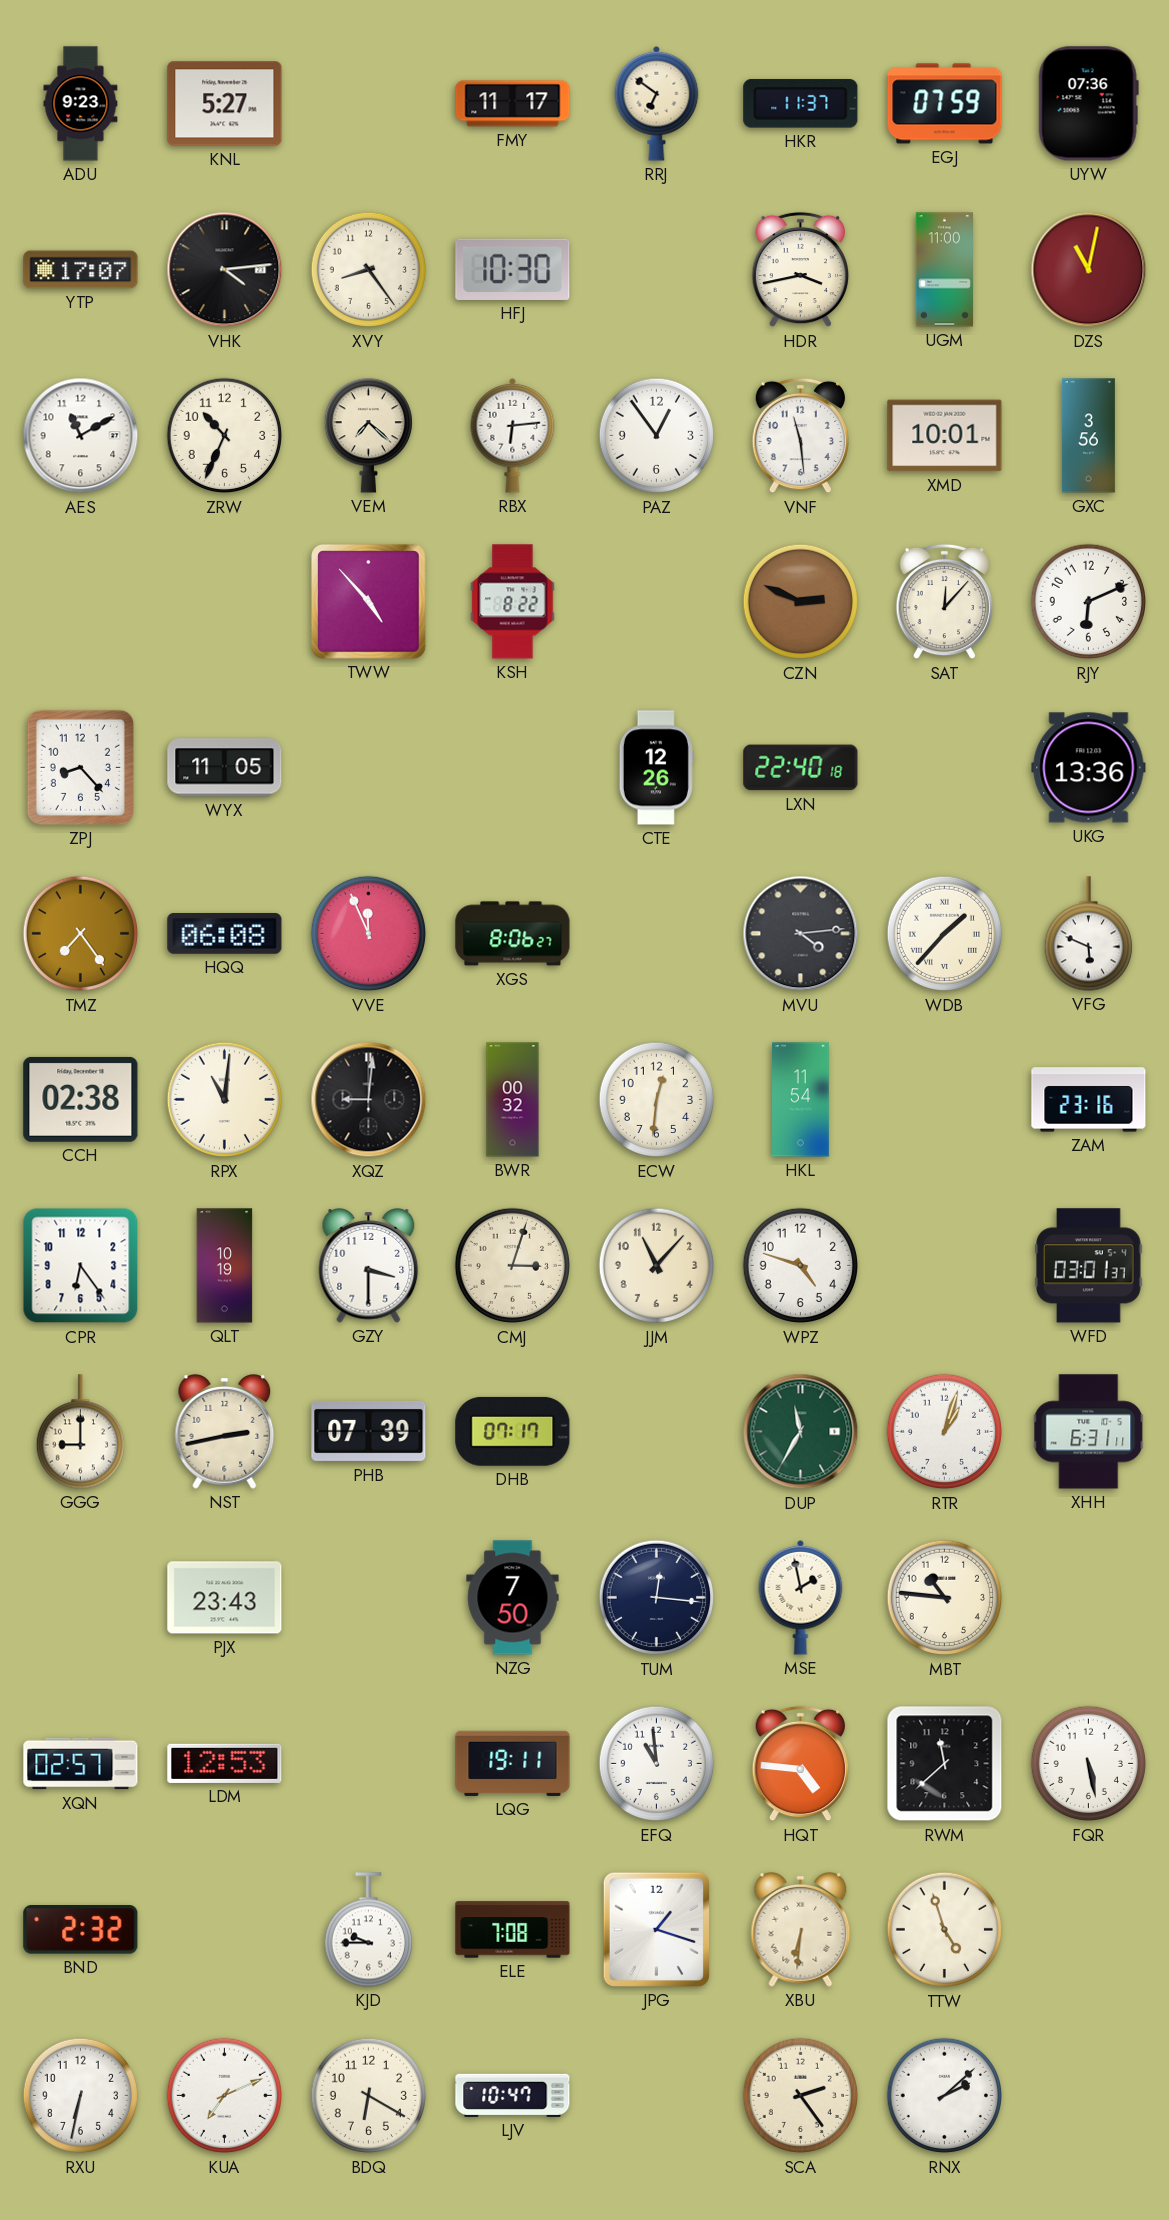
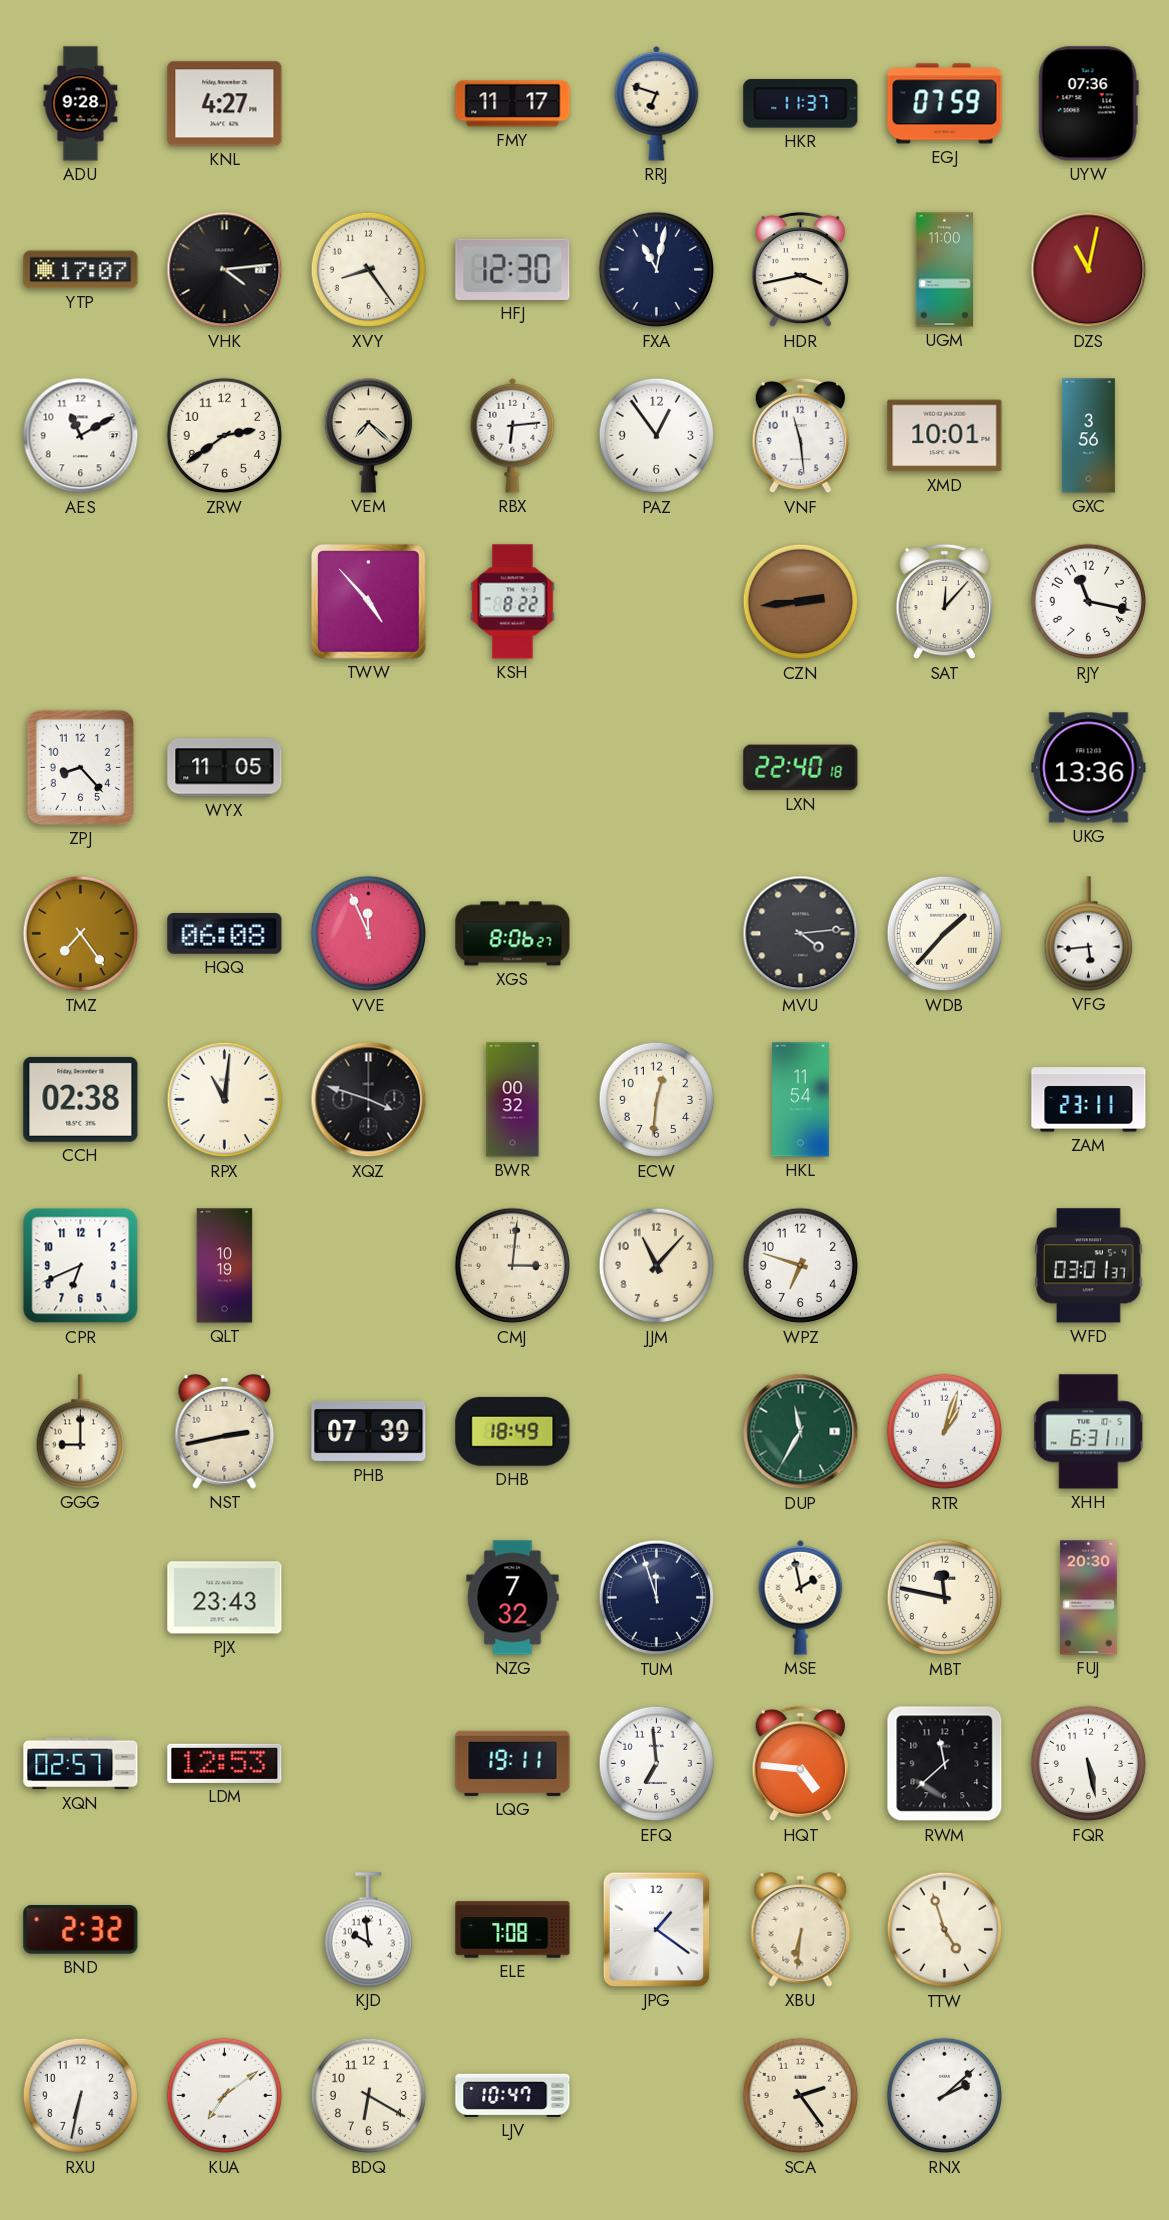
ADU: 9:23 -> 9:28
KNL: 5:27 -> 4:27
RRJ: 6:51 -> 6:48
HFJ: 10:30 -> 12:30
FXA: none -> 11:02
ZRW: 10:34 -> 2:39
CZN: 2:49 -> 2:44
RJY: 6:11 -> 11:17
CTE: 12:26 -> none
VFG: 5:49 -> 5:44
XQZ: 9:01 -> 3:48
ZAM: 23:16 -> 23:11
CPR: 6:24 -> 6:41
GZY: 3:30 -> none
CMJ: 3:03 -> 3:01
WPZ: 4:48 -> 6:48
DHB: 07:17 -> 18:49
NZG: 7:50 -> 7:32
TUM: 12:16 -> 11:57
MBT: 10:46 -> 11:47
FUJ: none -> 20:30
EFQ: 10:59 -> 6:59
KJD: 9:45 -> 9:59
JPG: 1:18 -> 1:21
KUA: 7:11 -> 7:09
